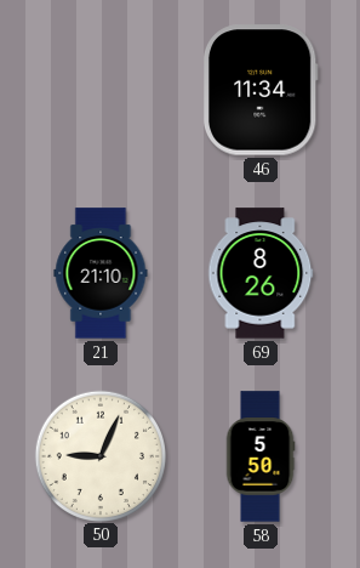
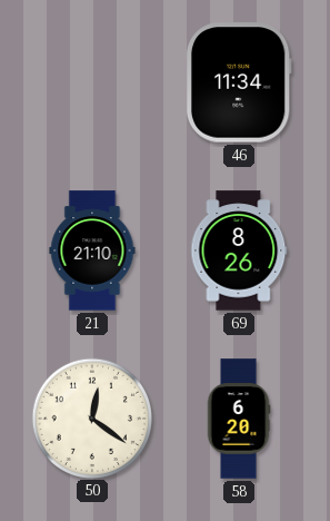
50: 9:04 -> 12:21
58: 5:50 -> 6:20
